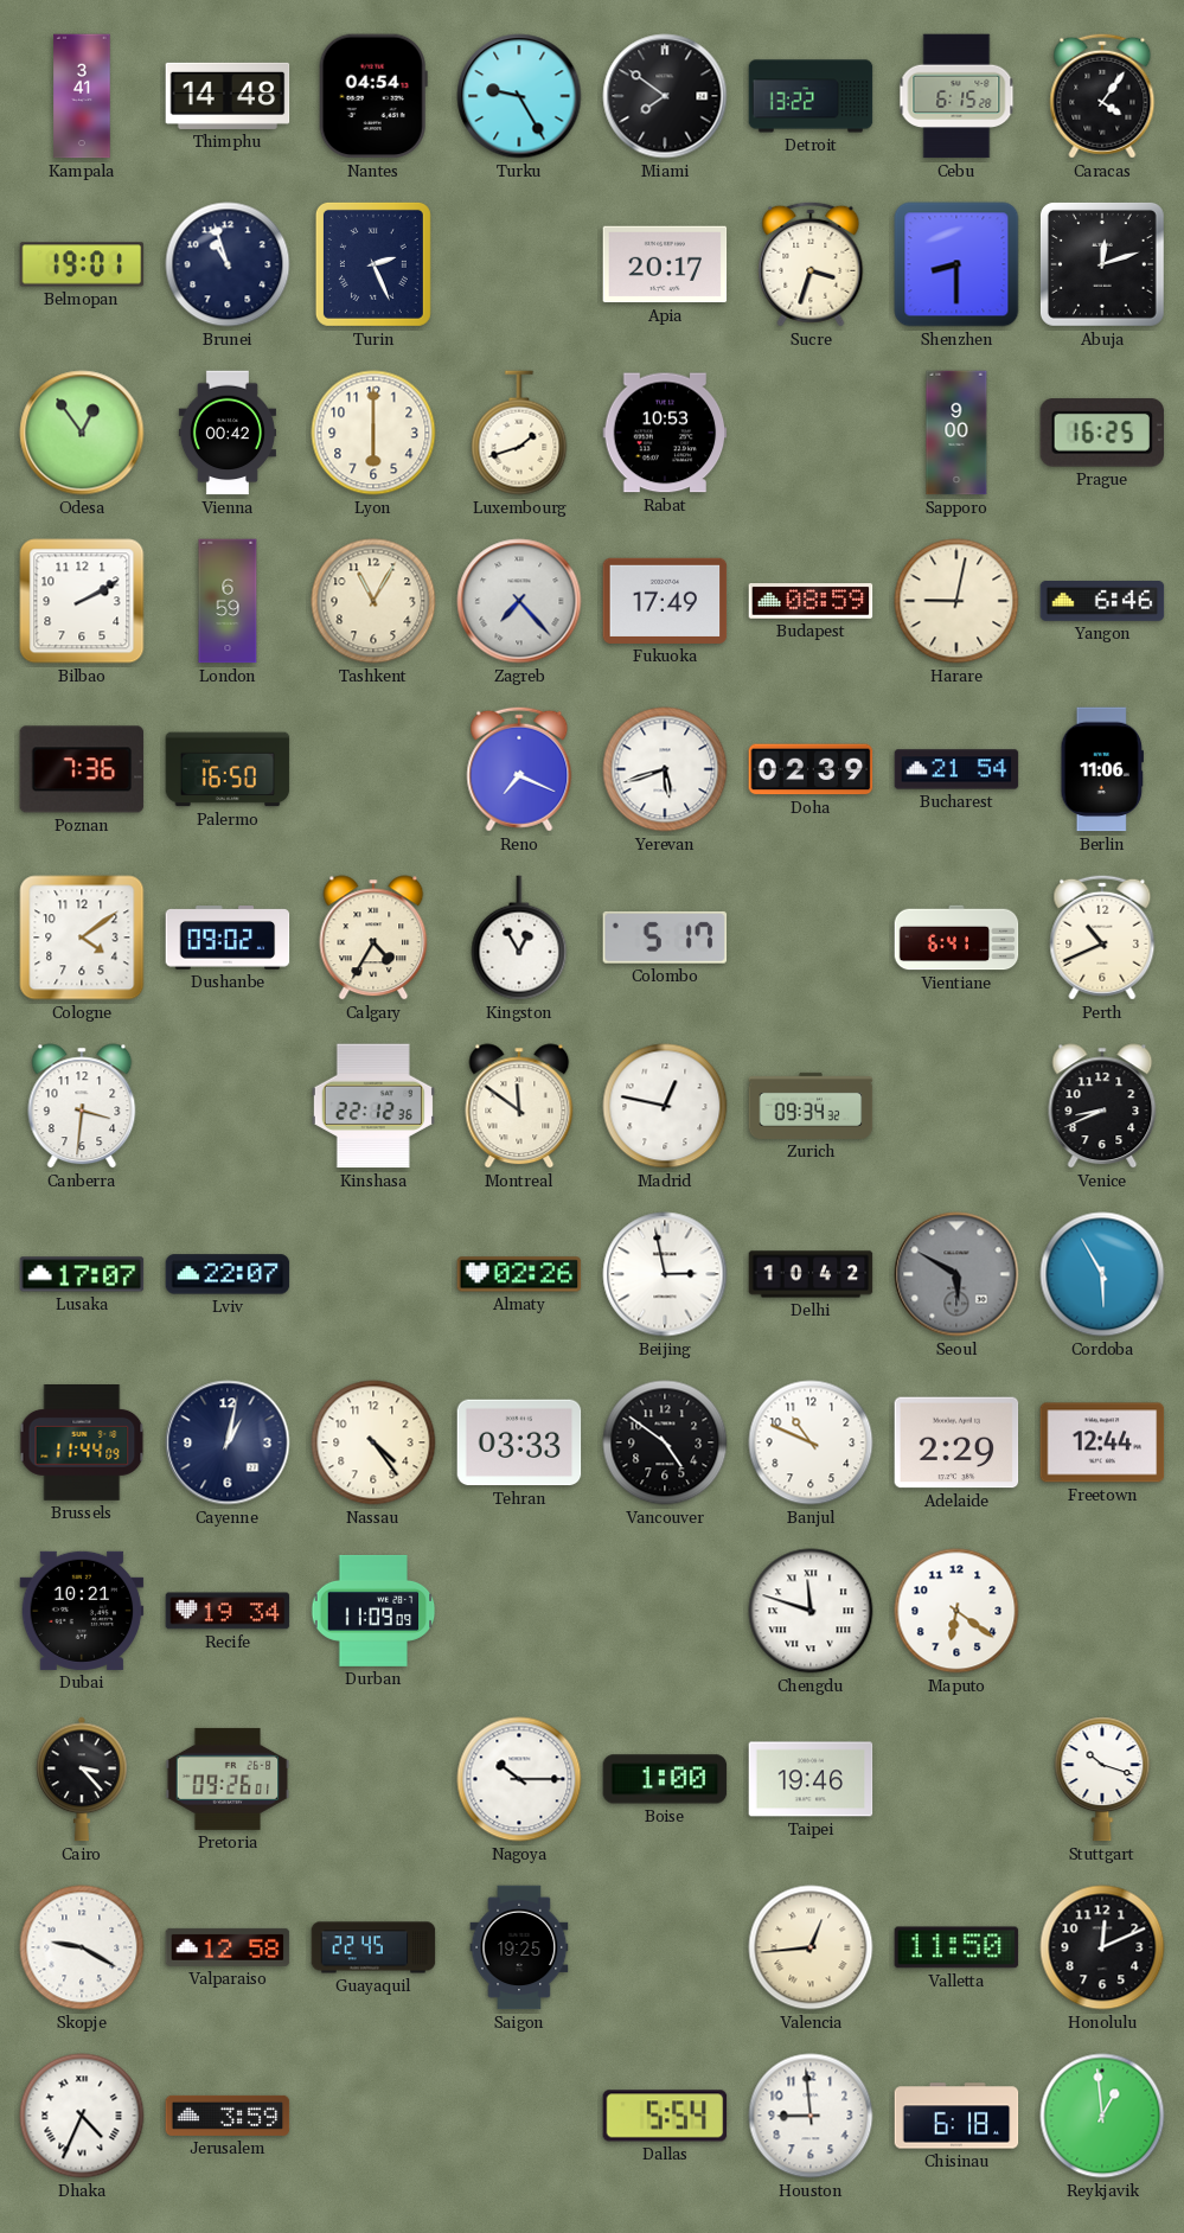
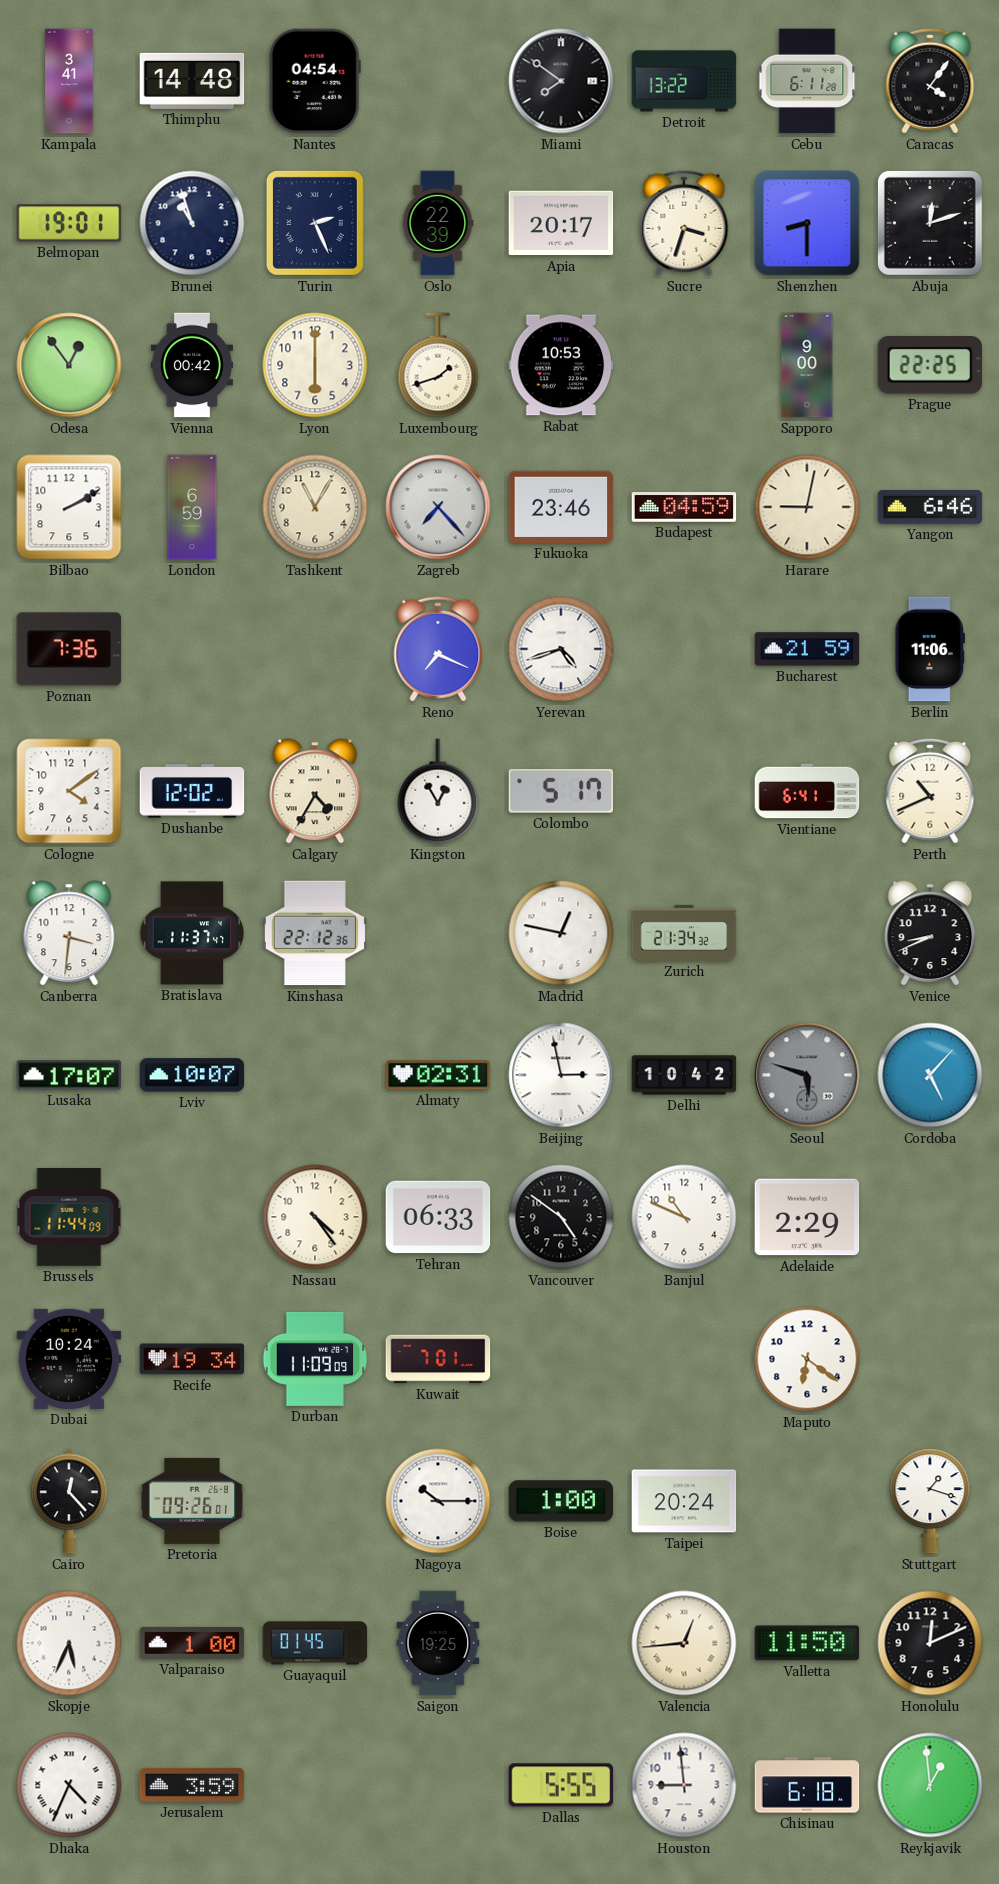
Turku: 9:25 -> none
Cebu: 6:15 -> 6:11
Oslo: none -> 22:39
Prague: 16:25 -> 22:25
Fukuoka: 17:49 -> 23:46
Budapest: 08:59 -> 04:59
Palermo: 16:50 -> none
Yerevan: 5:42 -> 4:42
Doha: 02:39 -> none
Bucharest: 21:54 -> 21:59
Dushanbe: 09:02 -> 12:02
Bratislava: none -> 11:37
Montreal: 11:51 -> none
Zurich: 09:34 -> 21:34
Lviv: 22:07 -> 10:07
Almaty: 02:26 -> 02:31
Seoul: 5:50 -> 5:48
Cordoba: 5:55 -> 5:07
Cayenne: 1:02 -> none
Tehran: 03:33 -> 06:33
Freetown: 12:44 -> none
Dubai: 10:21 -> 10:24
Kuwait: none -> 7:01
Chengdu: 11:48 -> none
Cairo: 3:23 -> 12:23
Taipei: 19:46 -> 20:24
Stuttgart: 10:18 -> 1:18
Skopje: 9:20 -> 5:34
Valparaiso: 12:58 -> 1:00
Guayaquil: 22:45 -> 01:45
Dallas: 5:54 -> 5:55
